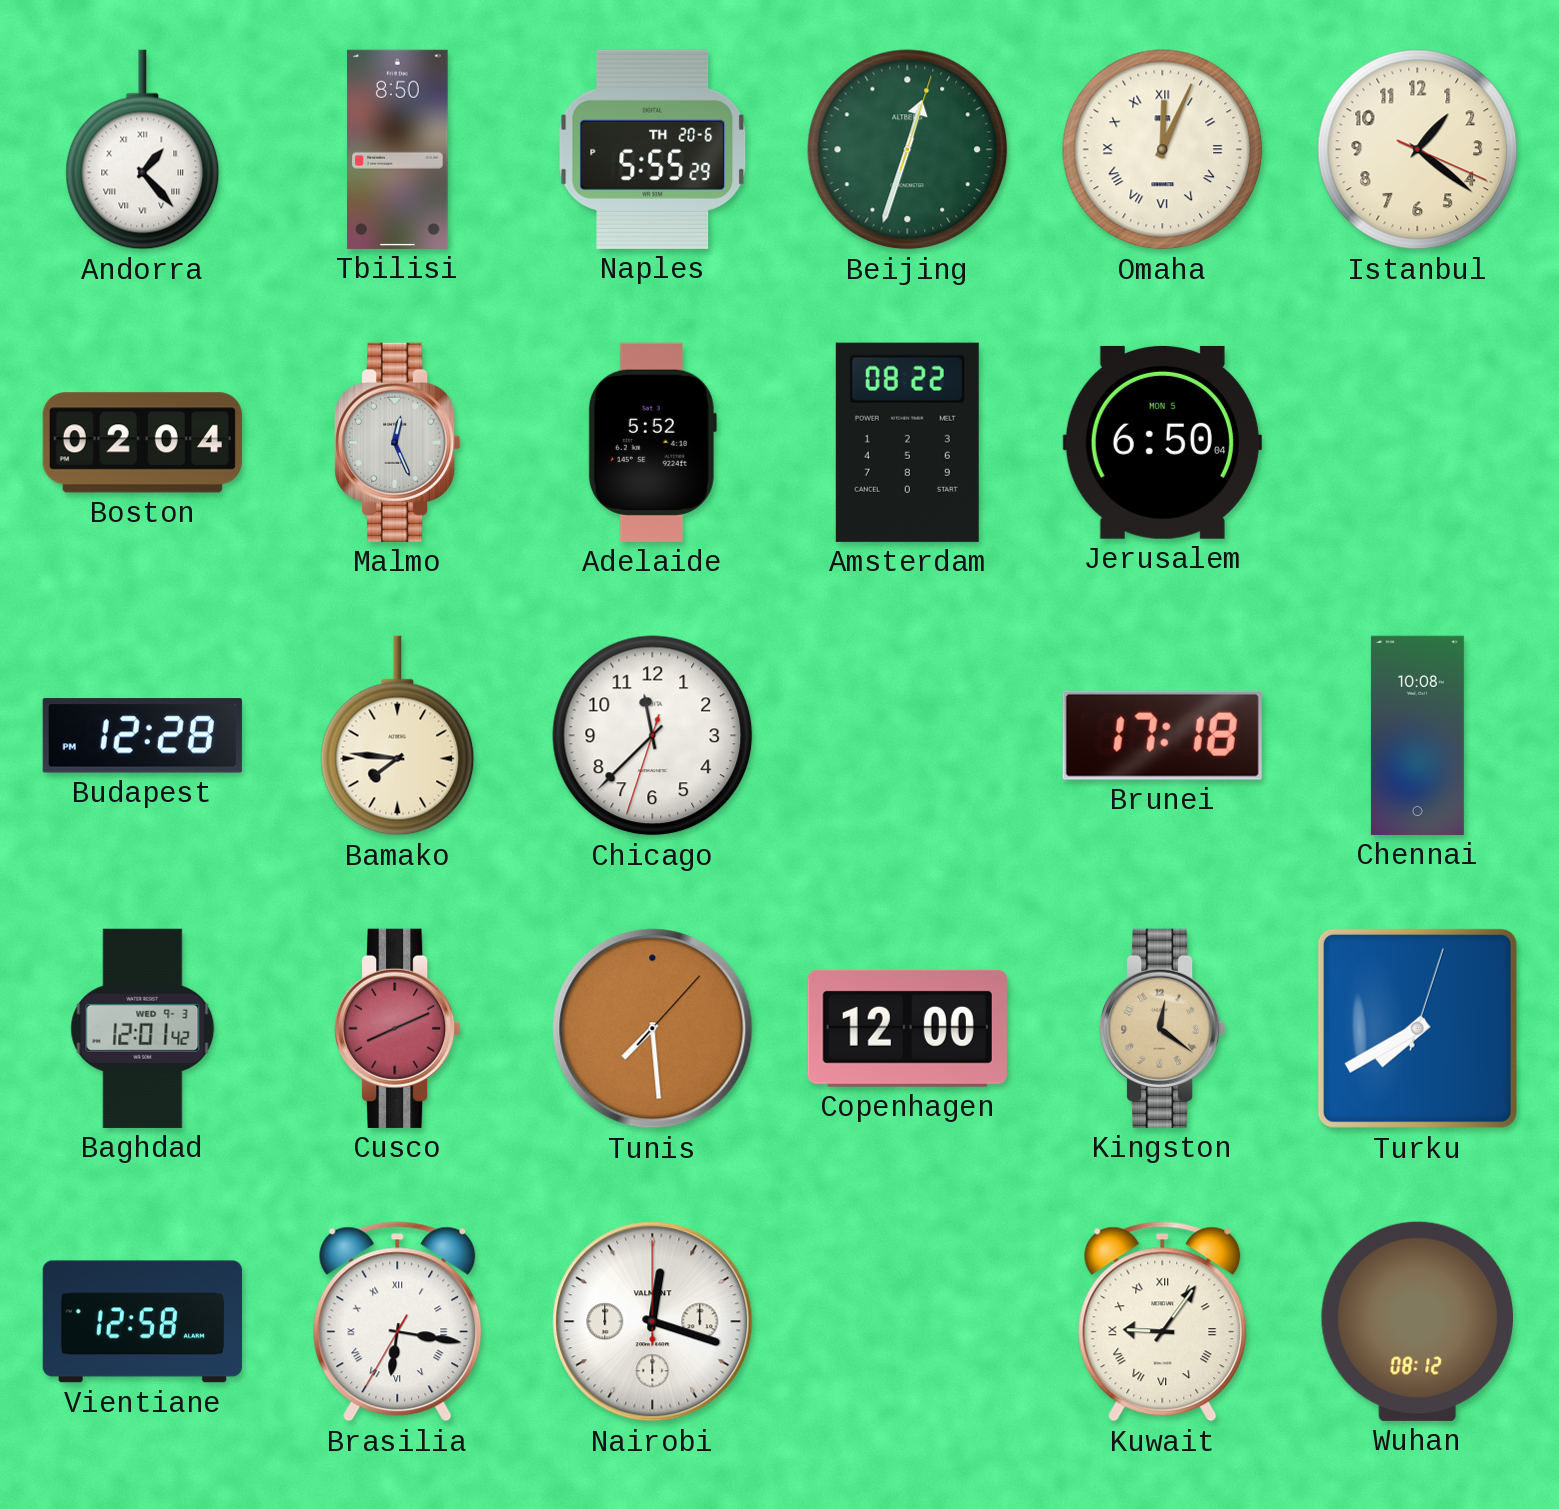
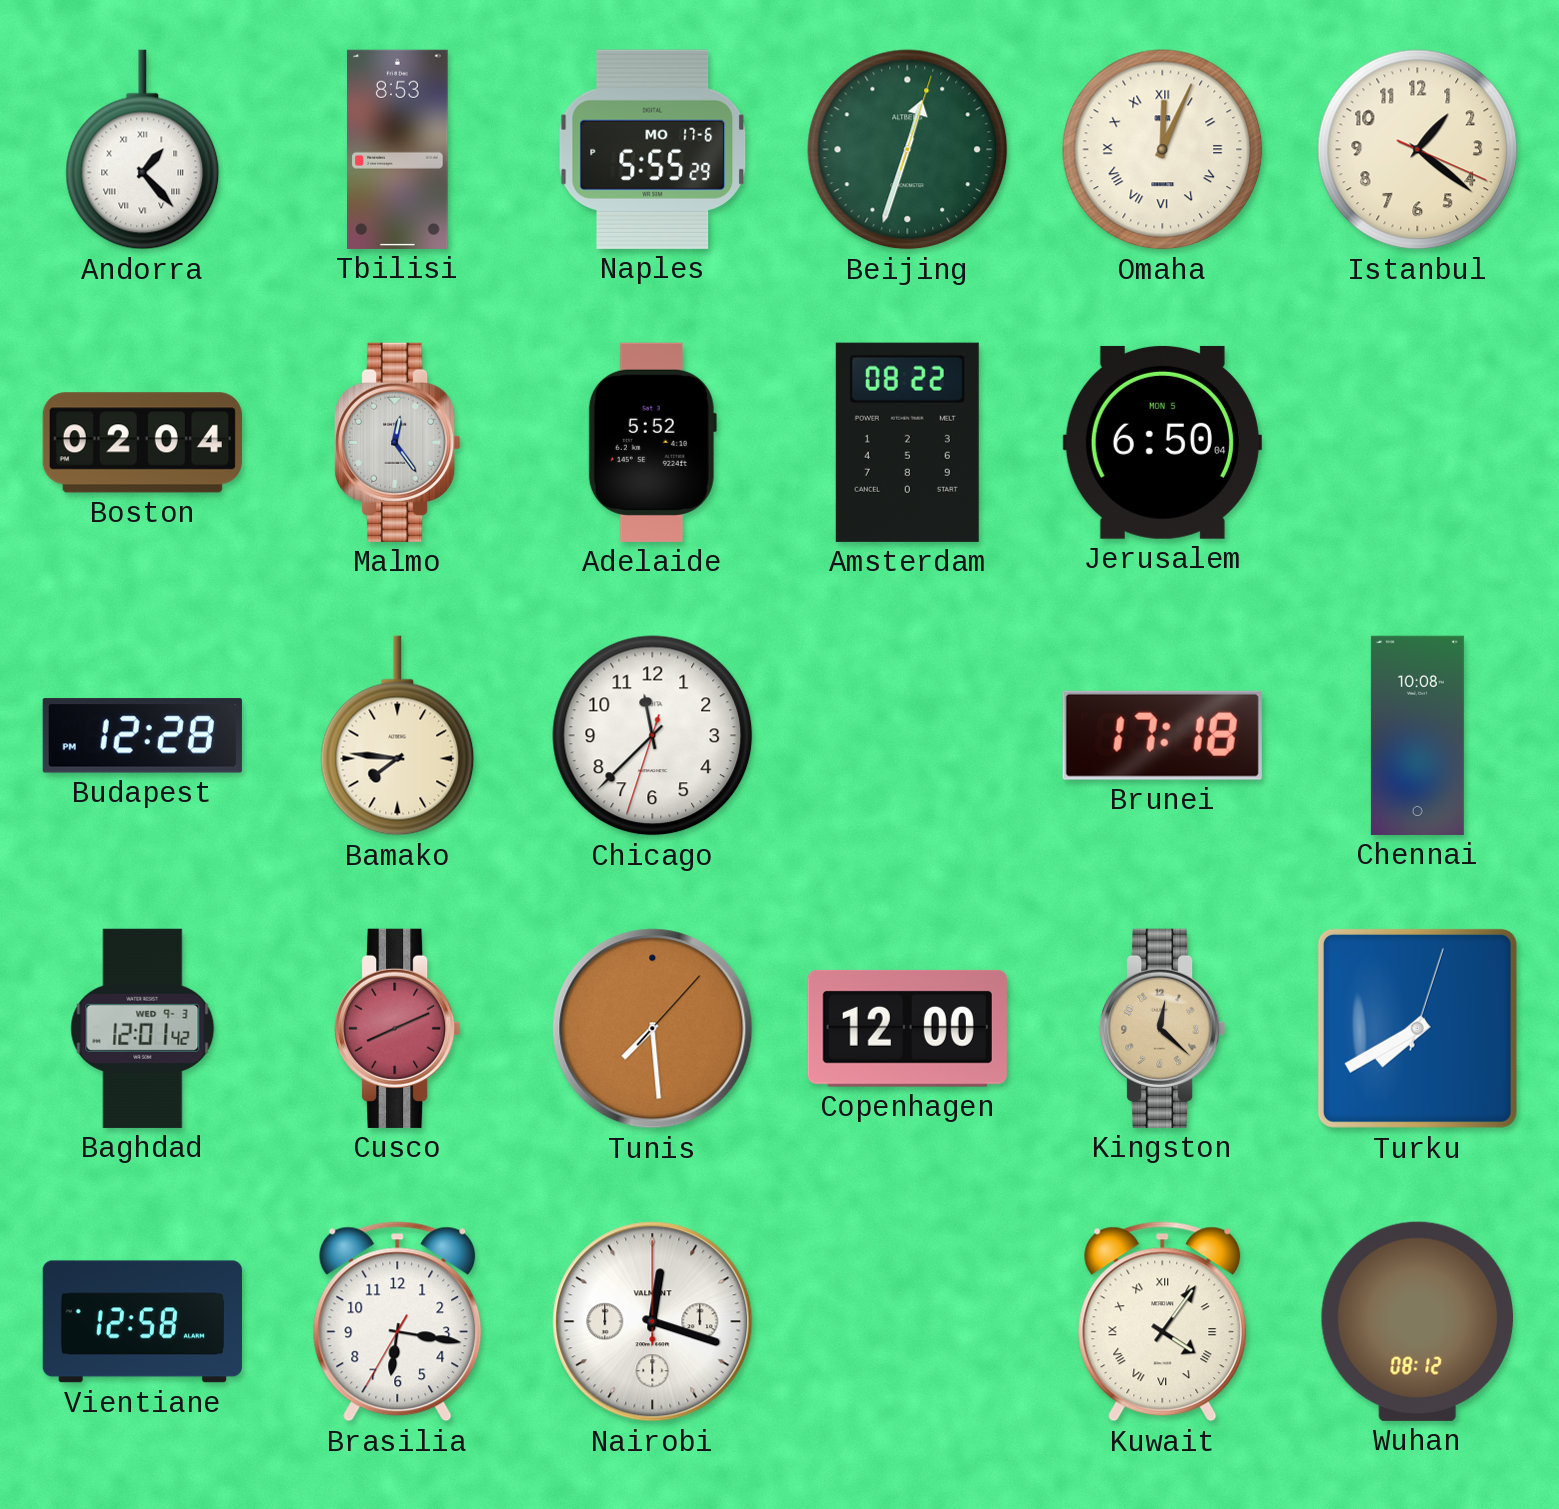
Tbilisi: 8:50 -> 8:53
Naples date: TH 20-6 -> MO 17-6
Malmo: 12:26 -> 12:24
Kingston: 12:21 -> 12:22
Brasilia numerals: Roman -> Arabic
Kuwait: 9:06 -> 4:06
